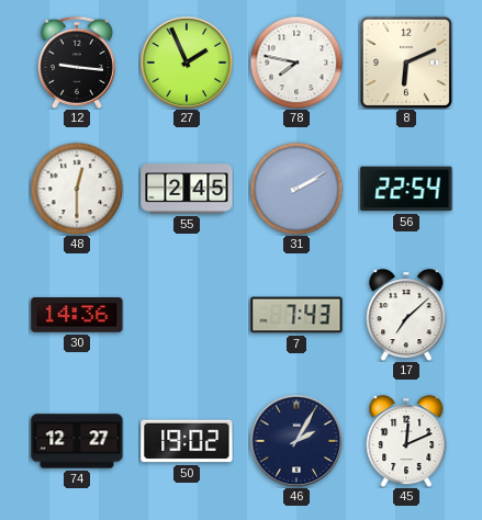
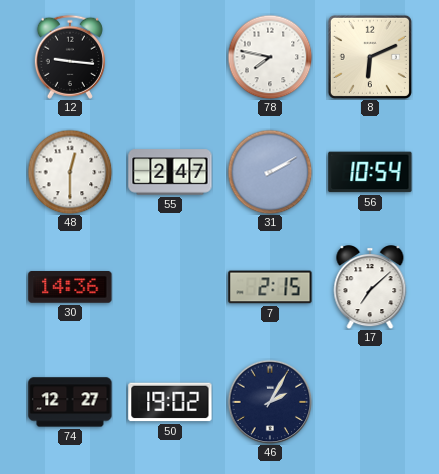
27: 1:56 -> none
55: 2:45 -> 2:47
56: 22:54 -> 10:54
7: 7:43 -> 2:15
45: 12:11 -> none
